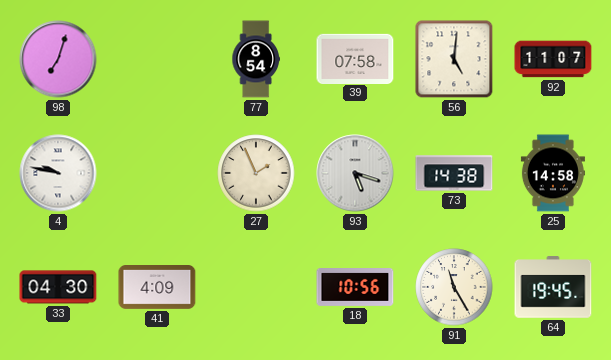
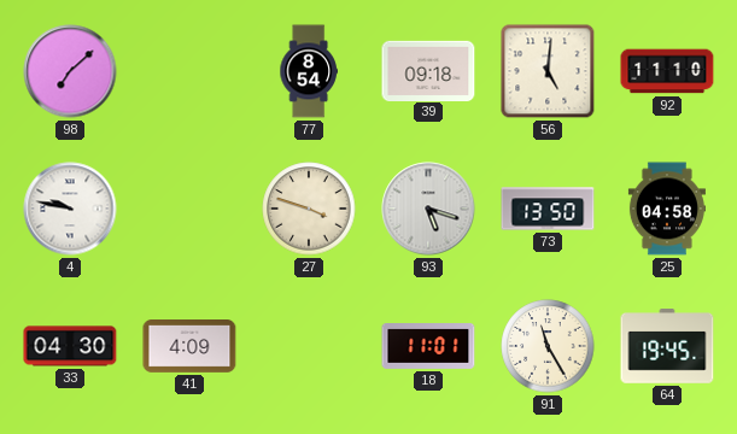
98: 7:03 -> 7:08
39: 07:58 -> 09:18
92: 11:07 -> 11:10
27: 1:56 -> 3:48
73: 14:38 -> 13:50
25: 14:58 -> 04:58
18: 10:56 -> 11:01
